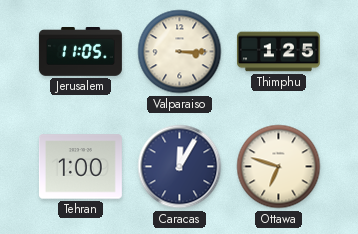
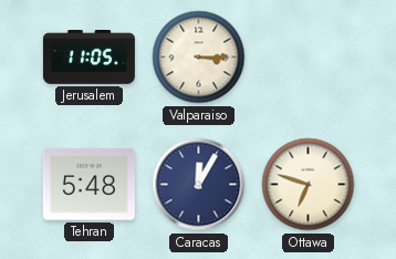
Thimphu: 1:25 -> none
Tehran: 1:00 -> 5:48
